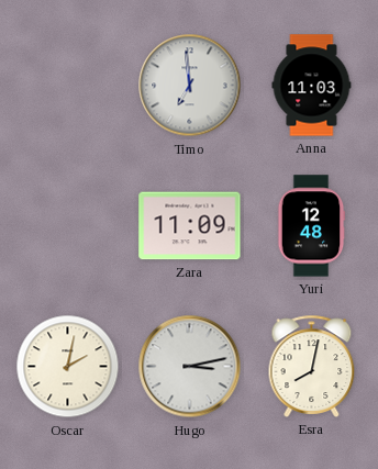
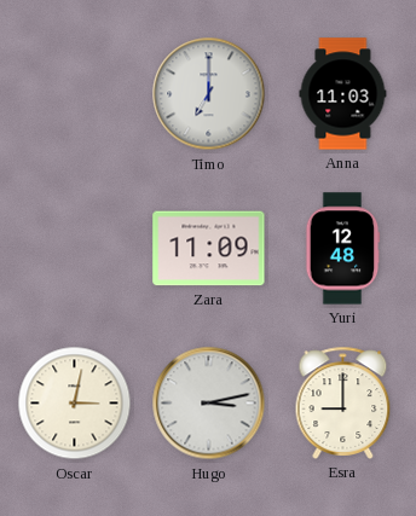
Timo: 6:59 -> 7:00
Oscar: 2:02 -> 3:02
Esra: 8:02 -> 9:00
